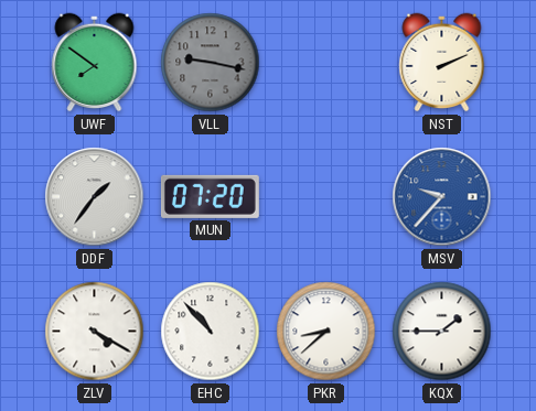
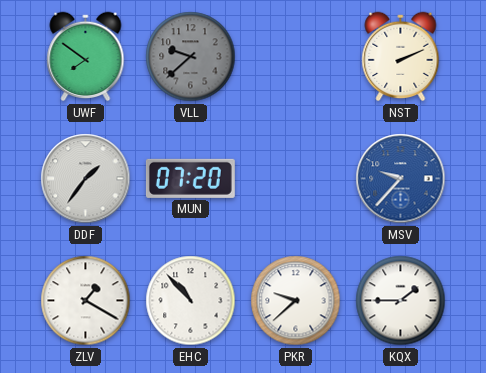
VLL: 9:17 -> 9:38
ZLV: 4:20 -> 1:20
PKR: 8:38 -> 9:38
